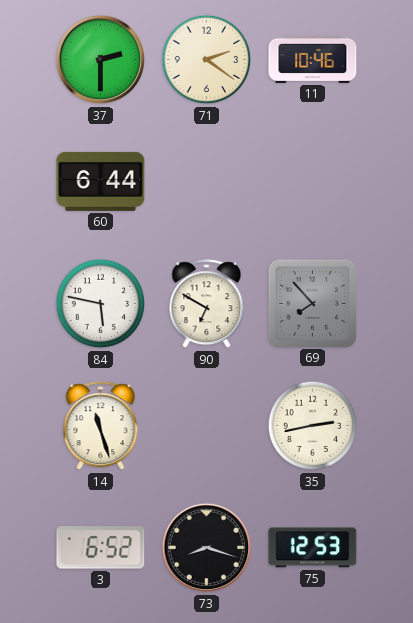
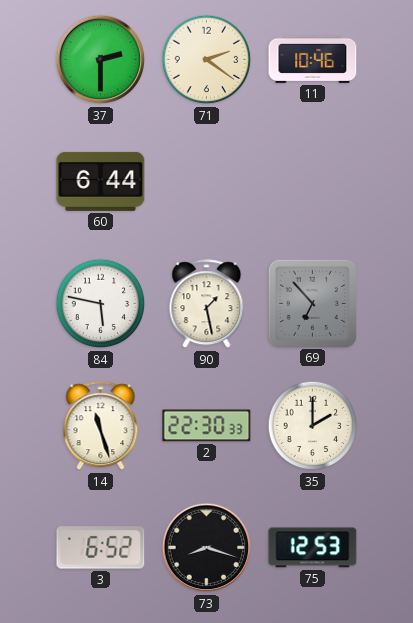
90: 6:50 -> 1:28
69: 7:53 -> 6:53
2: none -> 22:30
35: 2:43 -> 2:00
